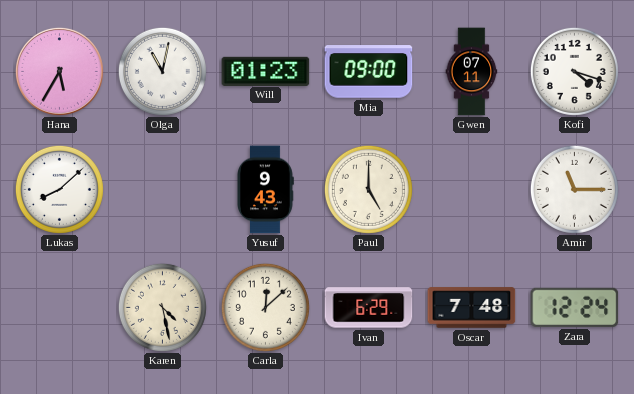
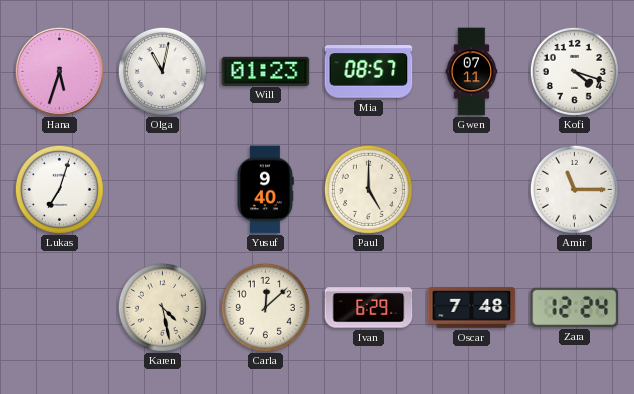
Hana: 5:35 -> 5:33
Mia: 09:00 -> 08:57
Lukas: 8:08 -> 7:03
Yusuf: 9:43 -> 9:40
